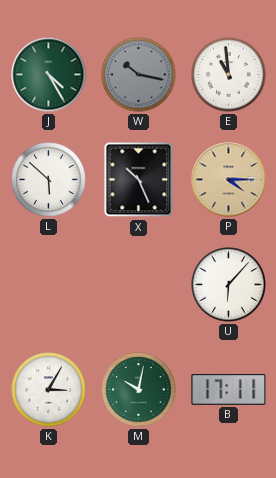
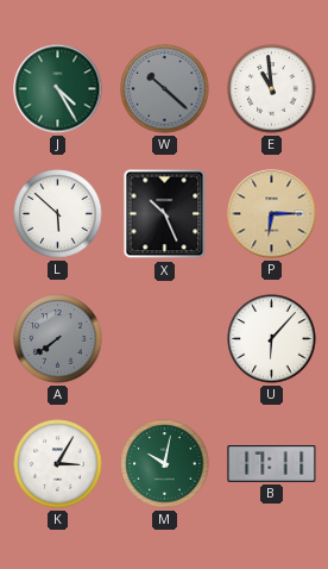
W: 10:17 -> 10:22
P: 4:15 -> 6:15
A: none -> 7:39
